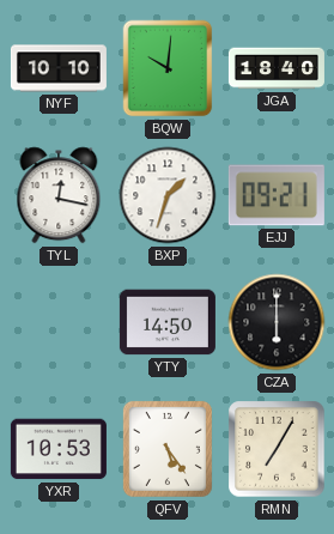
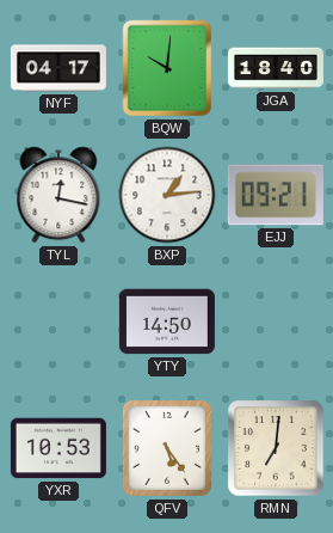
NYF: 10:10 -> 04:17
BXP: 1:33 -> 1:14
CZA: 6:00 -> none
RMN: 7:05 -> 7:01
